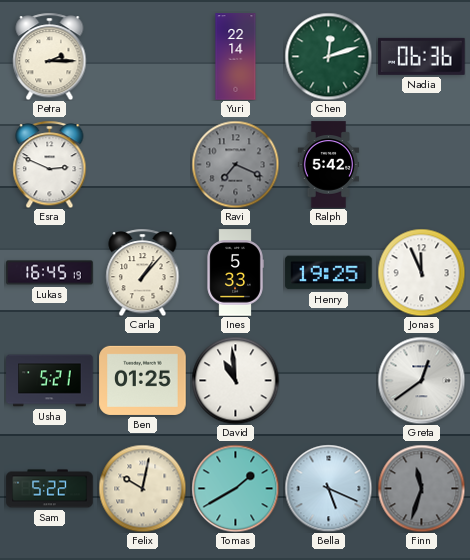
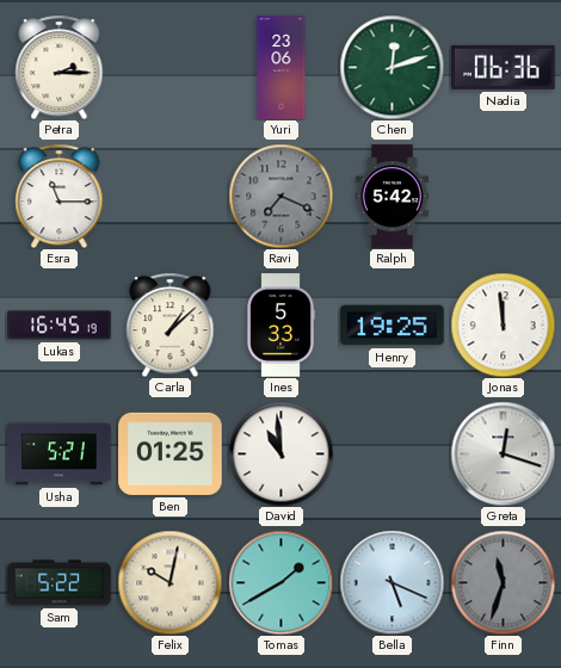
Yuri: 22:14 -> 23:06
Esra: 2:49 -> 11:15
Carla: 1:07 -> 1:08
Jonas: 11:56 -> 11:59
Greta: 12:39 -> 12:18
